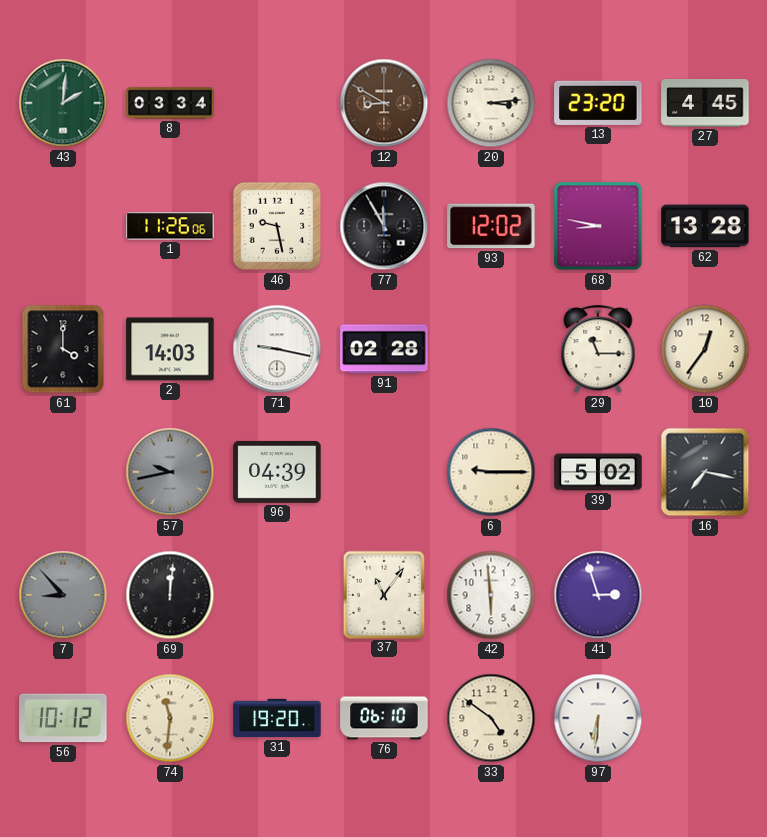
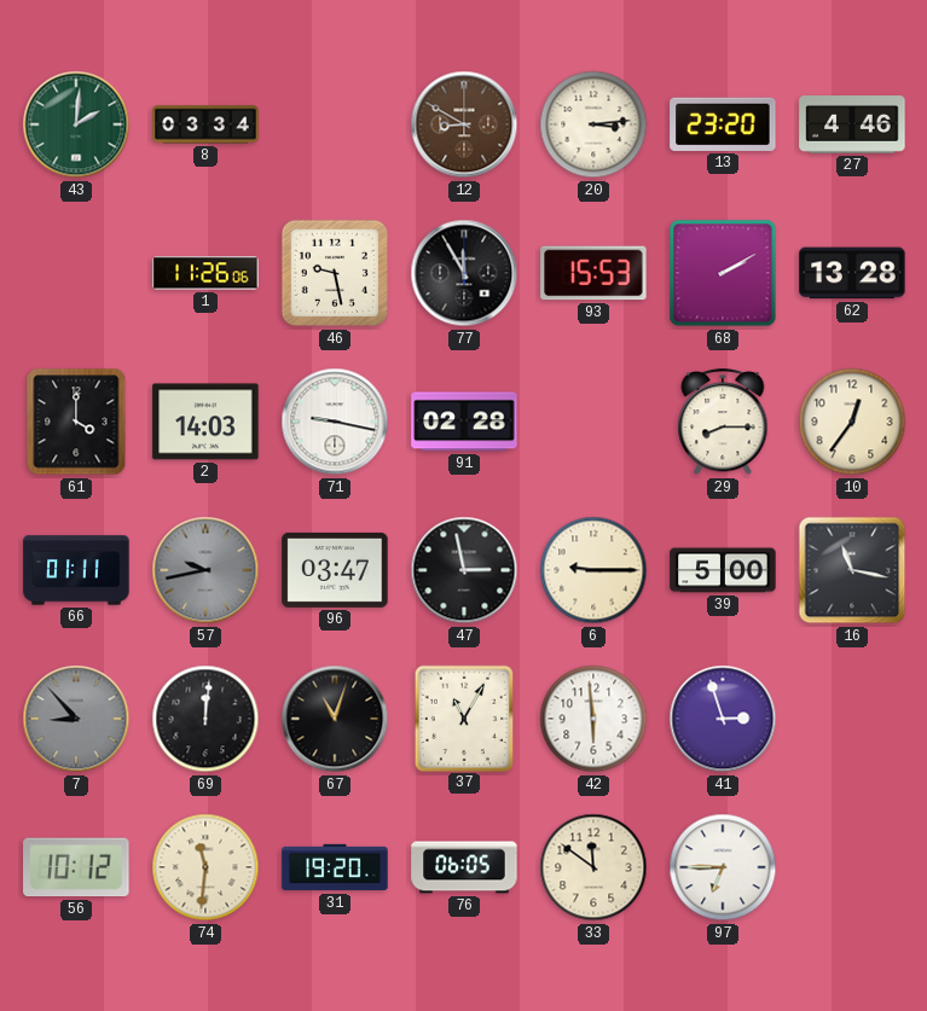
27: 4:45 -> 4:46
93: 12:02 -> 15:53
68: 8:47 -> 2:10
29: 11:15 -> 8:15
66: none -> 01:11
96: 04:39 -> 03:47
47: none -> 2:58
39: 5:02 -> 5:00
16: 7:17 -> 11:17
67: none -> 11:03
37: 11:06 -> 11:05
76: 06:10 -> 06:05
33: 4:51 -> 11:51
97: 6:31 -> 6:45
